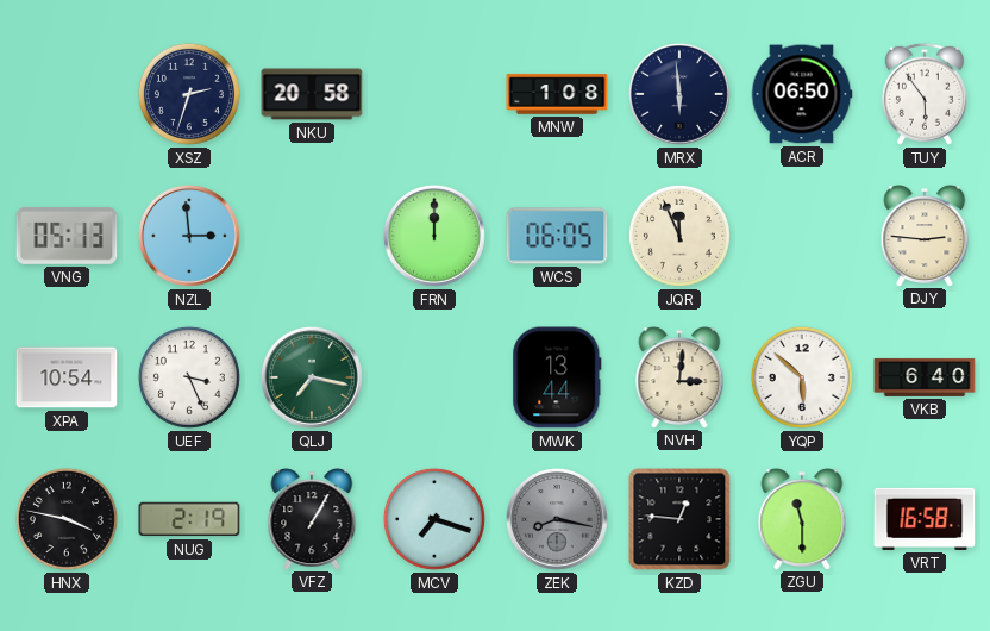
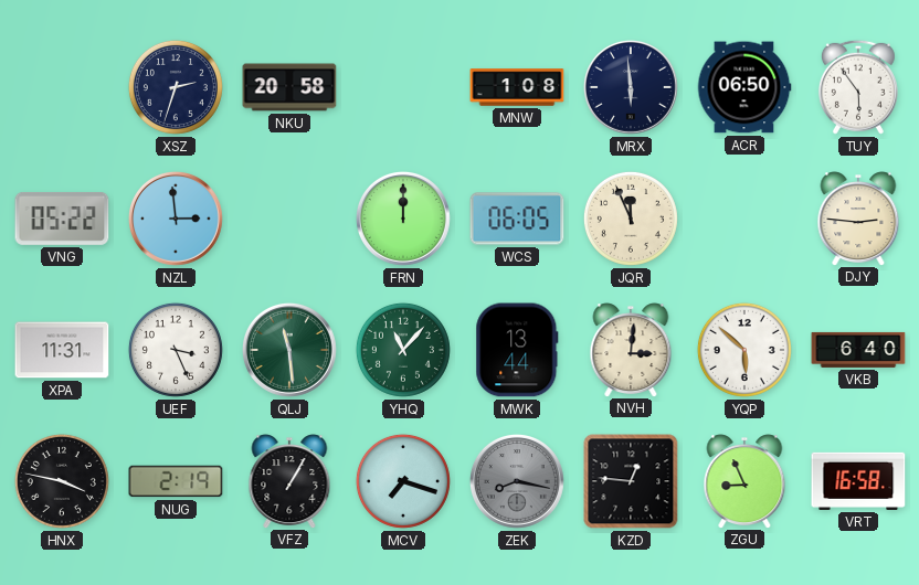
VNG: 05:13 -> 05:22
XPA: 10:54 -> 11:31
QLJ: 7:17 -> 11:29
YHQ: none -> 11:07
ZGU: 11:30 -> 8:56
